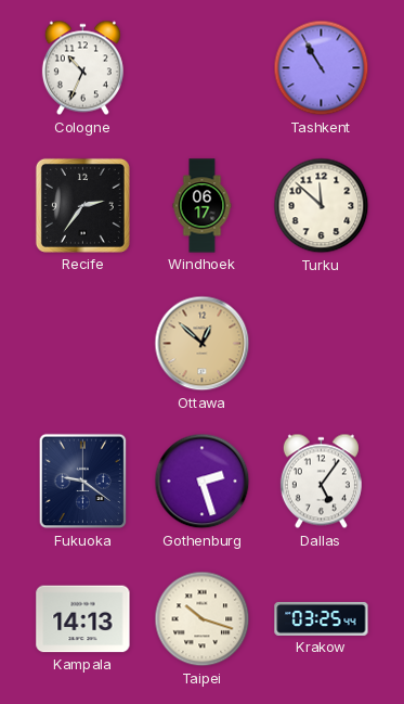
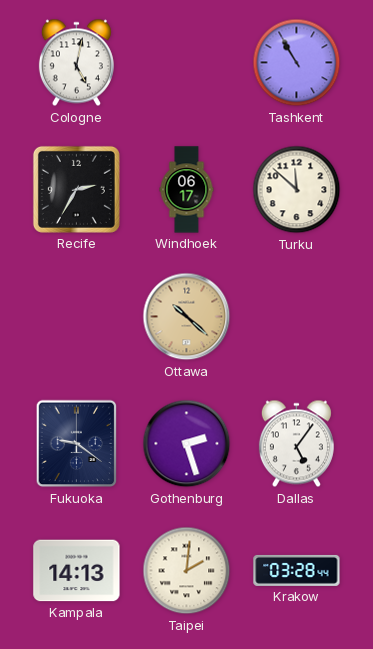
Cologne: 10:34 -> 5:02
Recife: 2:36 -> 2:35
Ottawa: 12:52 -> 10:22
Taipei: 10:18 -> 2:01
Krakow: 03:25 -> 03:28
